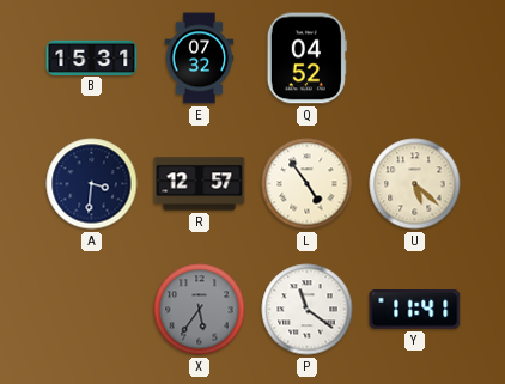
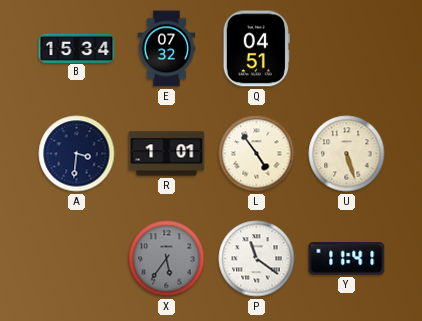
B: 15:31 -> 15:34
Q: 04:52 -> 04:51
R: 12:57 -> 1:01
U: 5:22 -> 5:27
